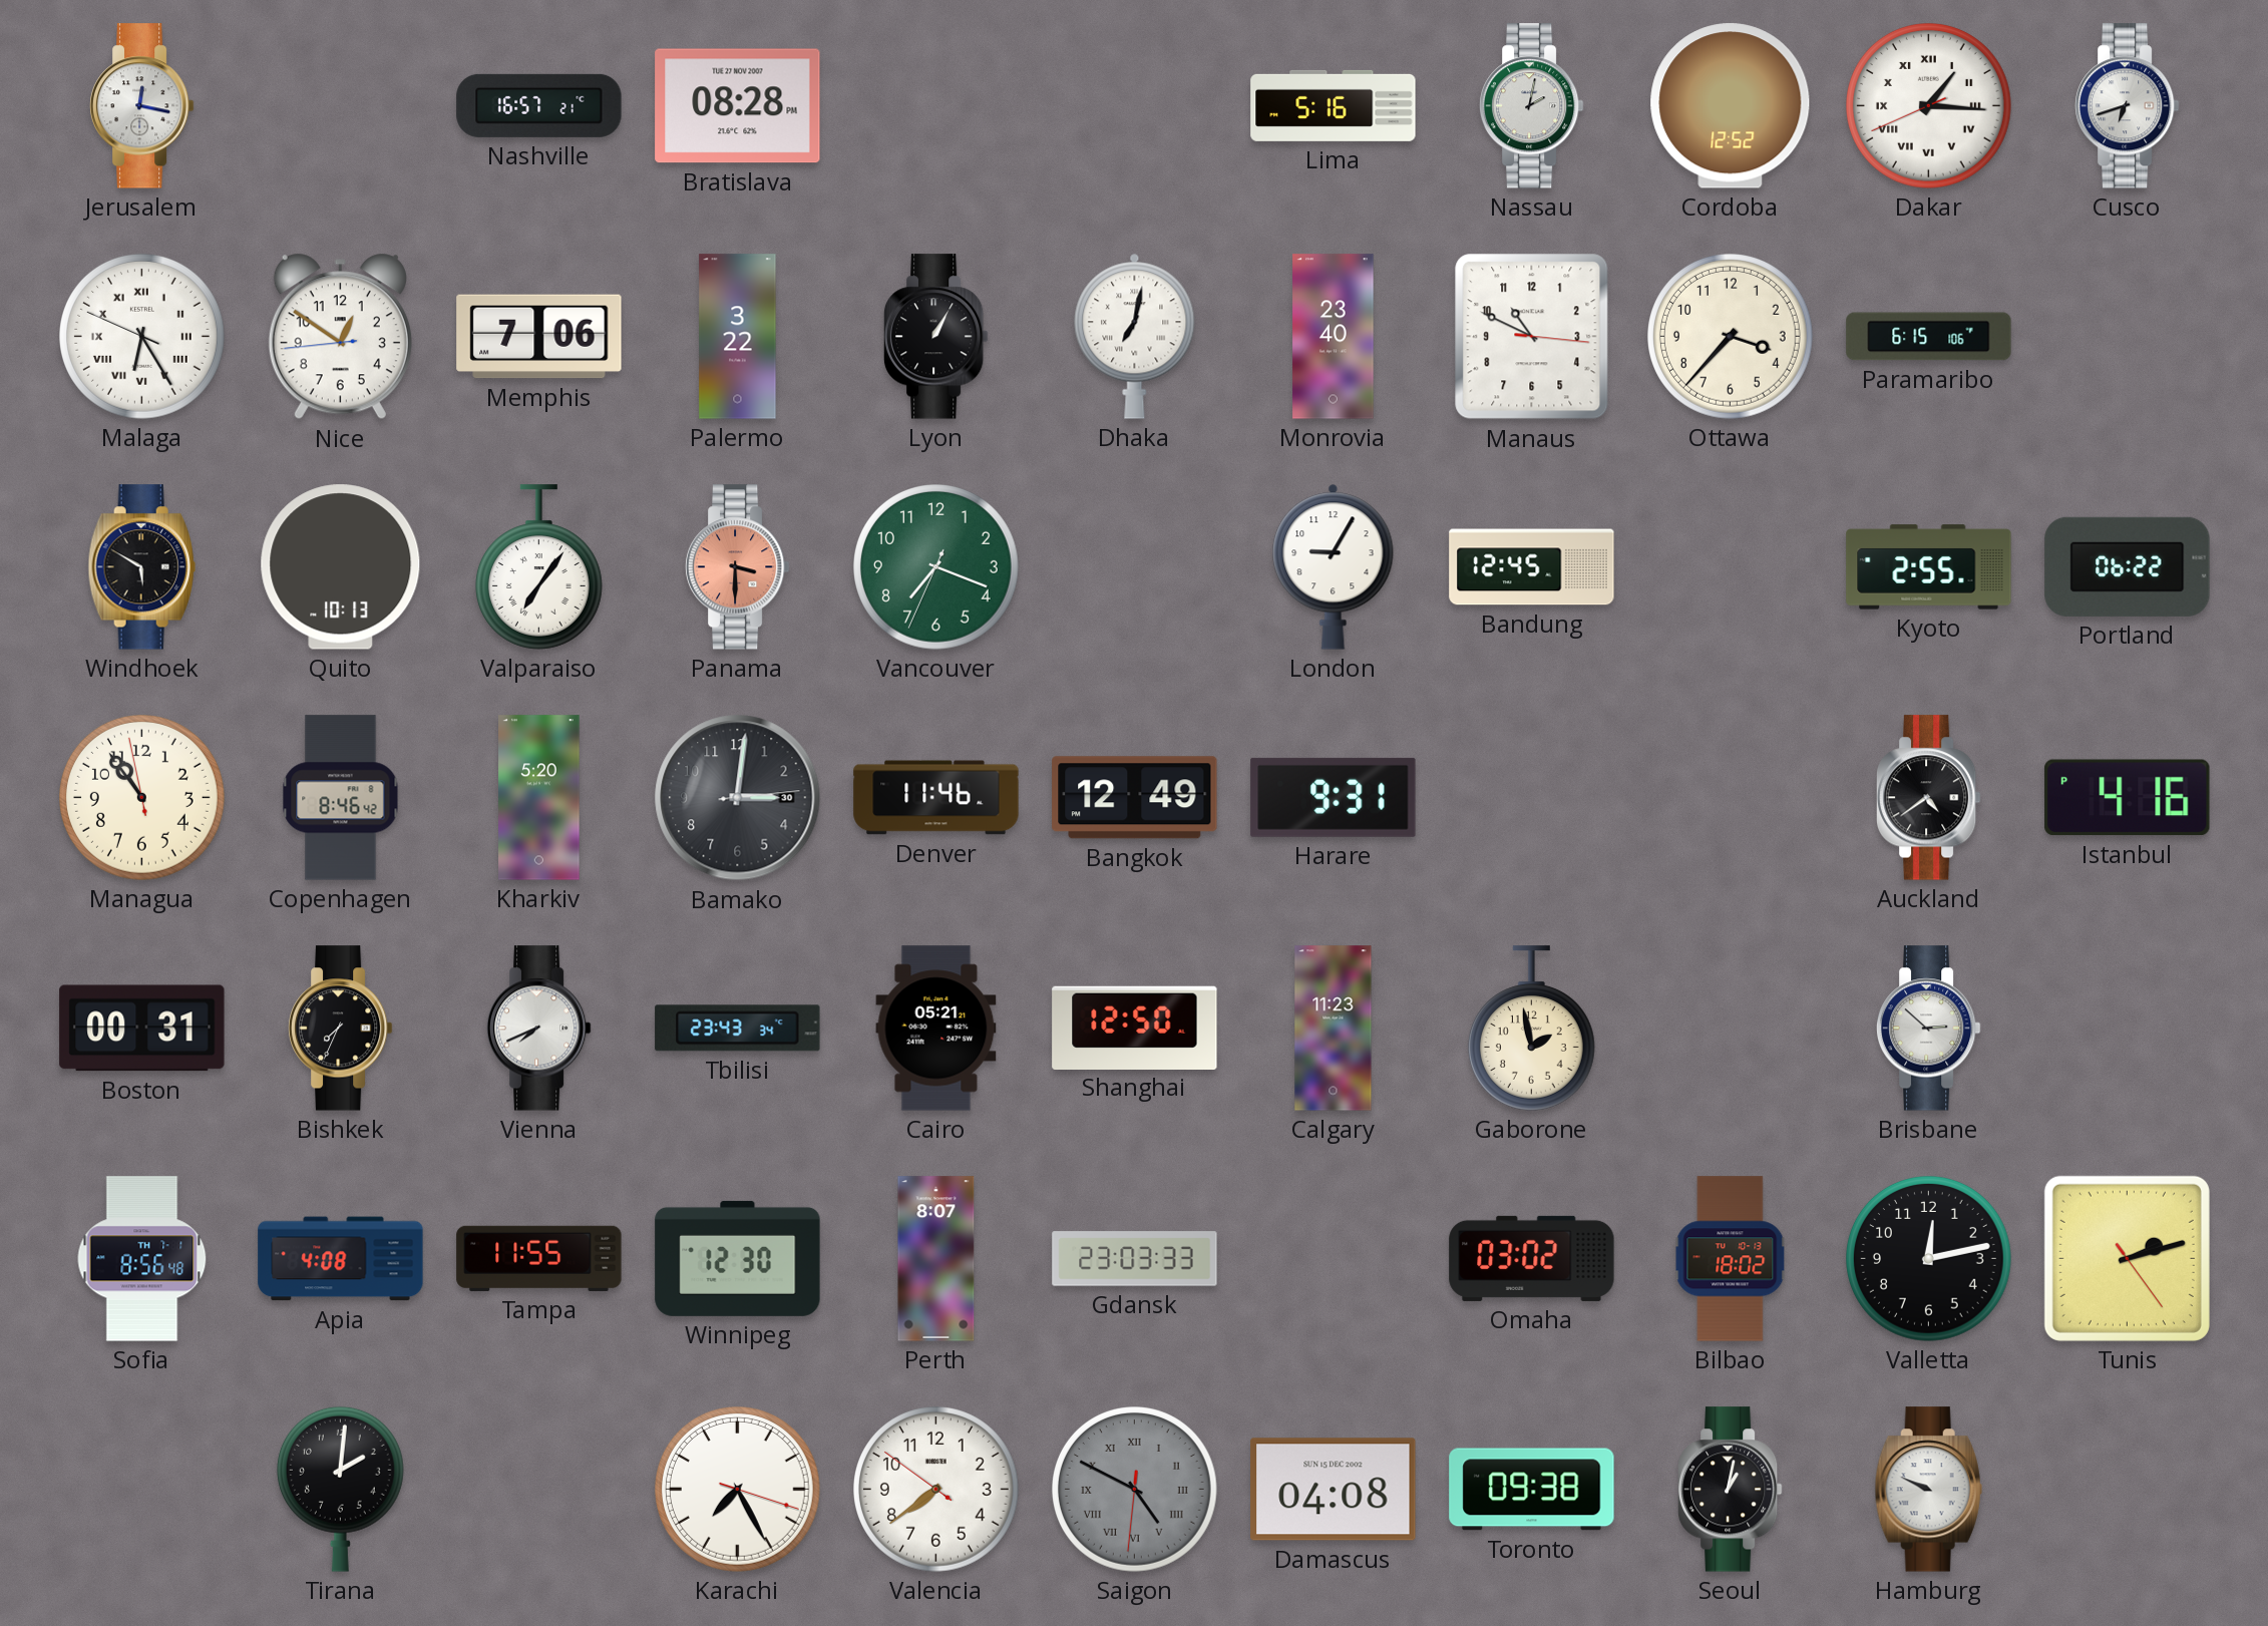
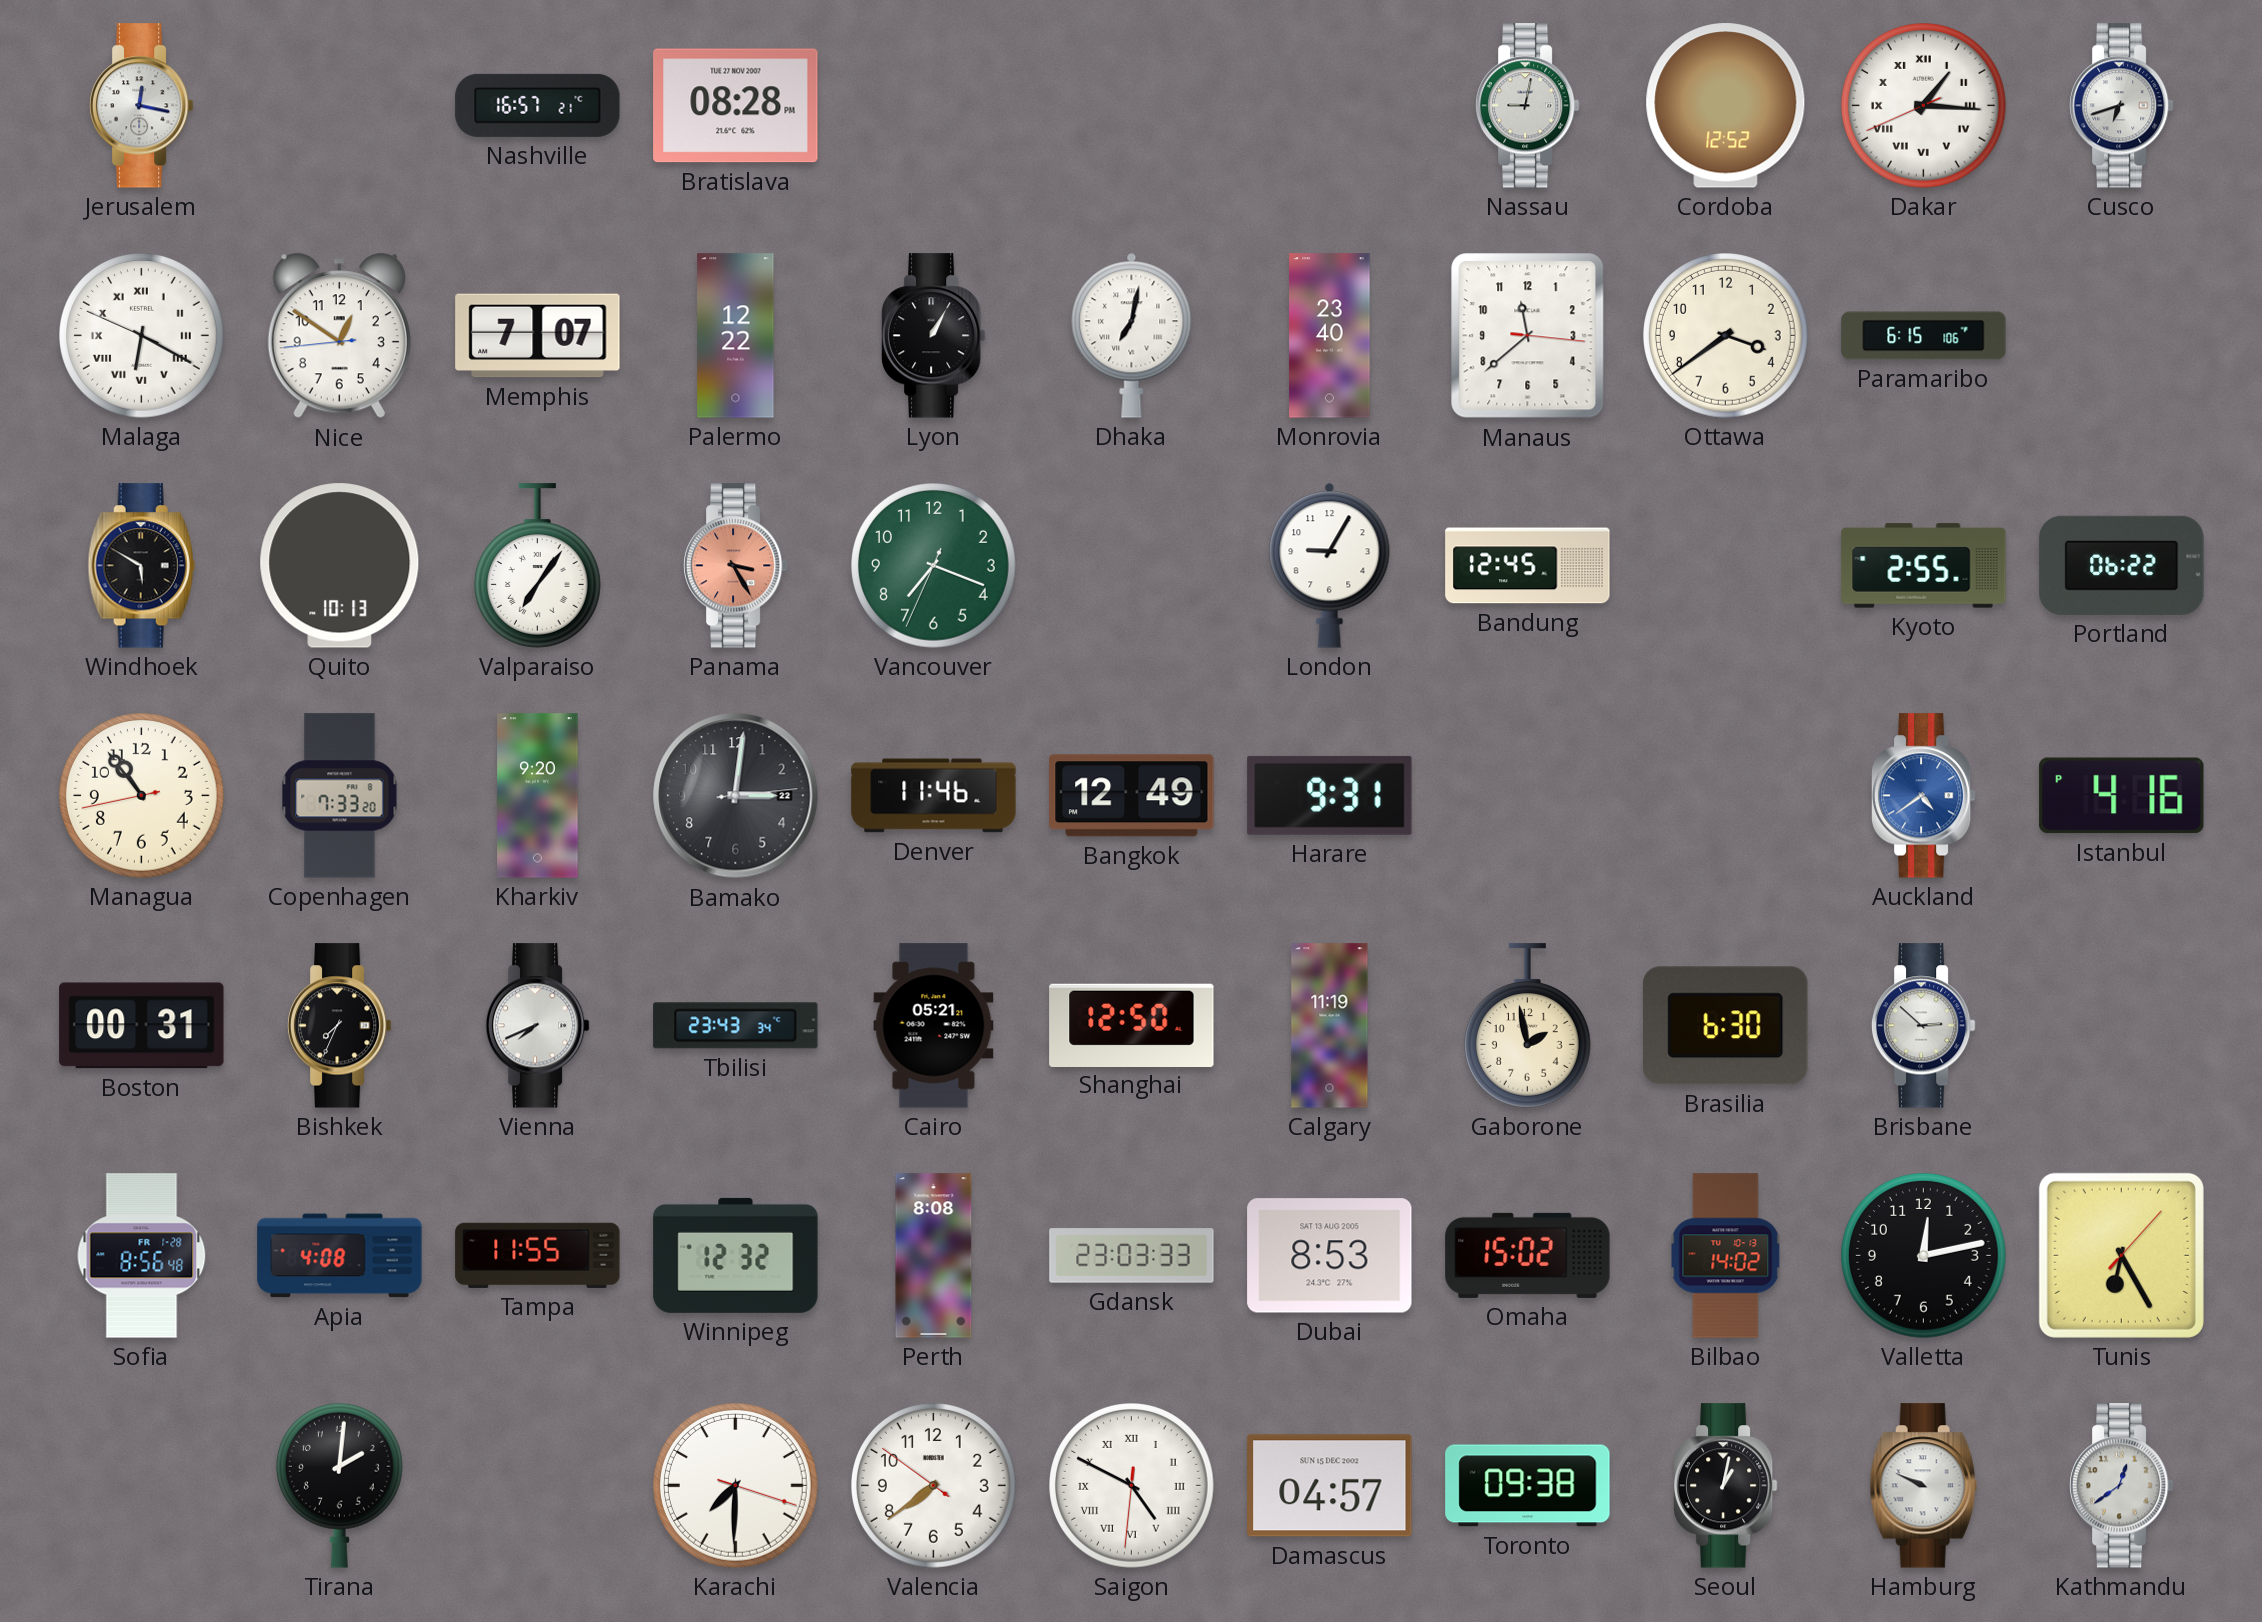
Lima: 5:16 -> none
Nassau: 2:02 -> 9:02
Malaga: 6:24 -> 6:19
Memphis: 7:06 -> 7:07
Palermo: 3:22 -> 12:22
Manaus: 10:49 -> 11:38
Ottawa: 3:37 -> 3:39
Panama: 3:30 -> 3:25
Managua: 10:53:58 -> 10:53:43
Copenhagen: 8:46 -> 7:33
Kharkiv: 5:20 -> 9:20
Bamako date: 30 -> 22
Auckland dial: black -> blue
Calgary: 11:23 -> 11:19
Brasilia: none -> 6:30
Sofia date: TH 7-1 -> FR 1-28
Winnipeg: 12:30 -> 12:32
Perth: 8:07 -> 8:08
Dubai: none -> 8:53
Omaha: 03:02 -> 15:02
Bilbao: 18:02 -> 14:02
Tunis: 2:12 -> 6:25
Karachi: 7:25 -> 7:30
Saigon dial: grey -> white
Damascus: 04:08 -> 04:57
Kathmandu: none -> 12:39
